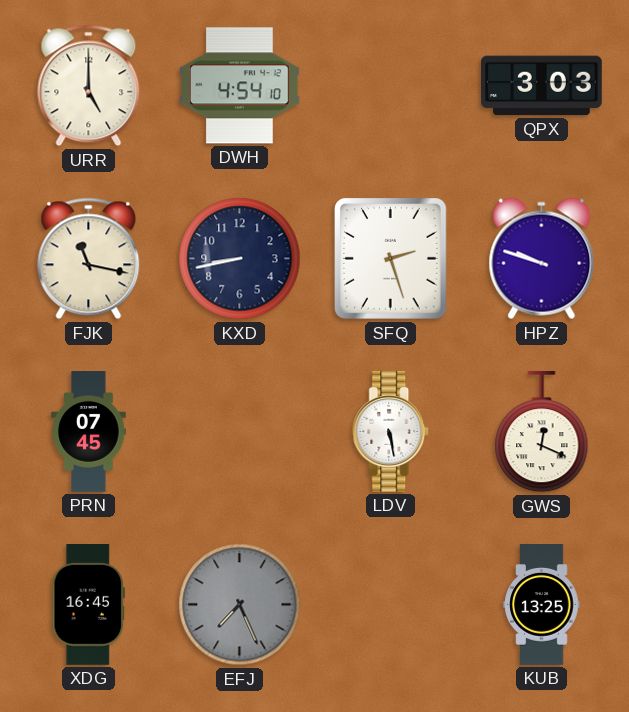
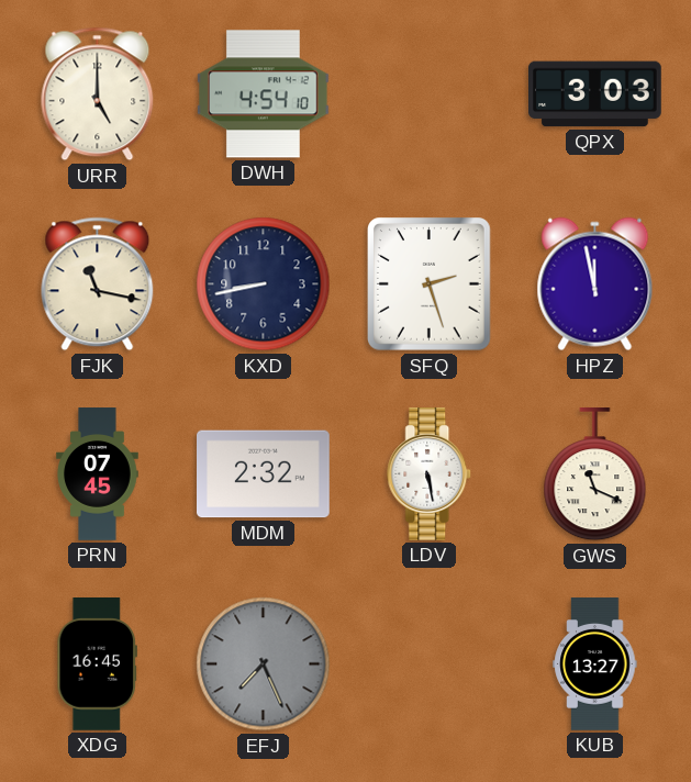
HPZ: 9:48 -> 11:58
MDM: none -> 2:32
GWS: 12:19 -> 11:19
KUB: 13:25 -> 13:27
